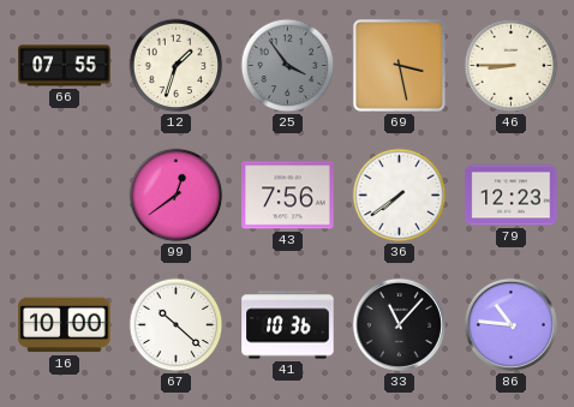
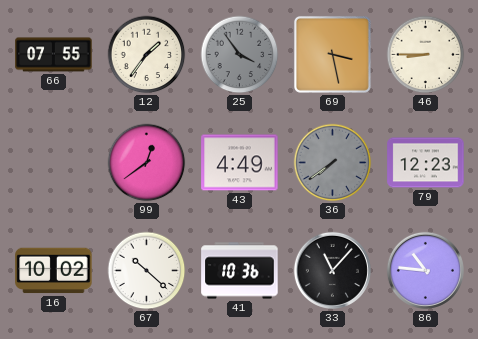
12: 1:33 -> 1:36
43: 7:56 -> 4:49
36 dial: white -> grey
16: 10:00 -> 10:02
